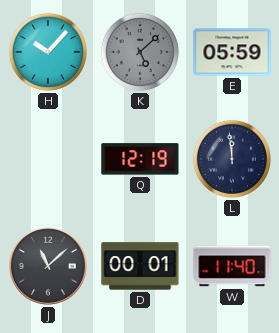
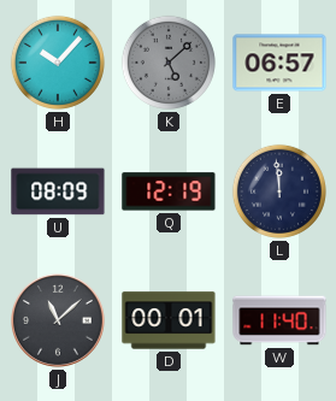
E: 05:59 -> 06:57
U: none -> 08:09
